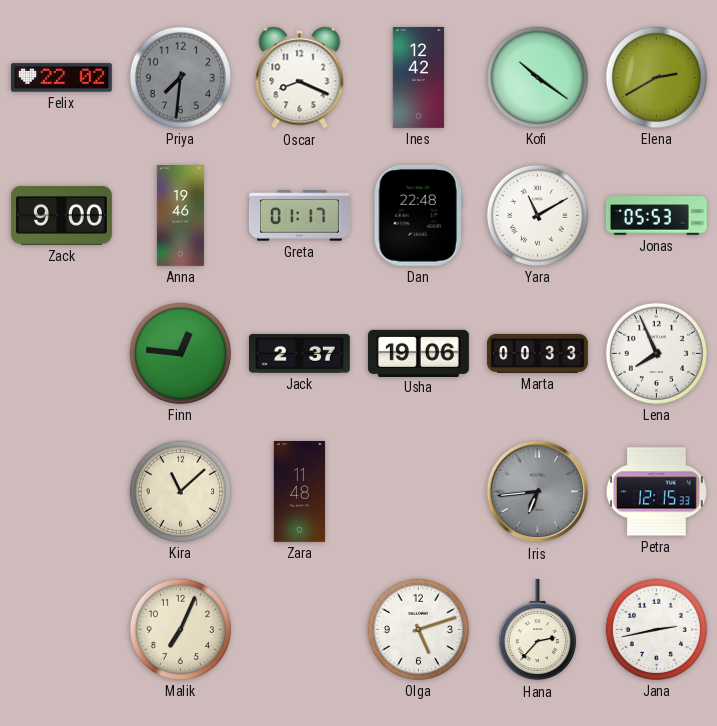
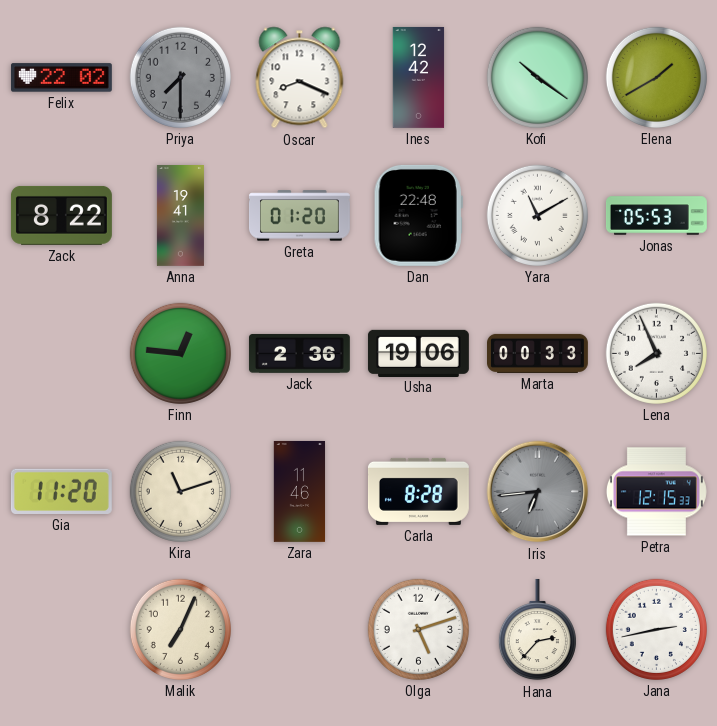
Priya: 7:31 -> 7:30
Elena: 2:40 -> 1:40
Zack: 9:00 -> 8:22
Anna: 19:46 -> 19:41
Greta: 01:17 -> 01:20
Jack: 2:37 -> 2:36
Gia: none -> 11:20
Kira: 11:08 -> 11:12
Zara: 11:48 -> 11:46
Carla: none -> 8:28
